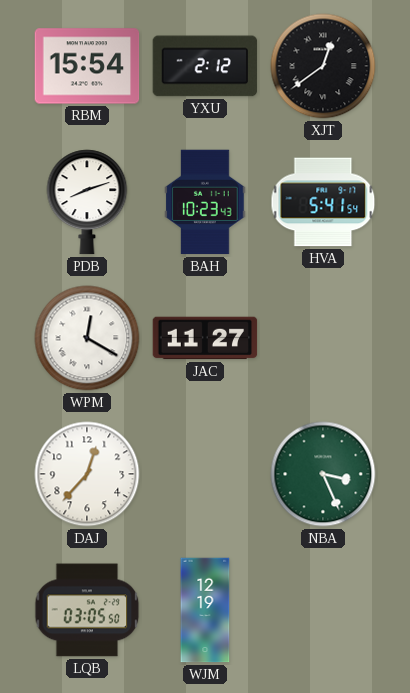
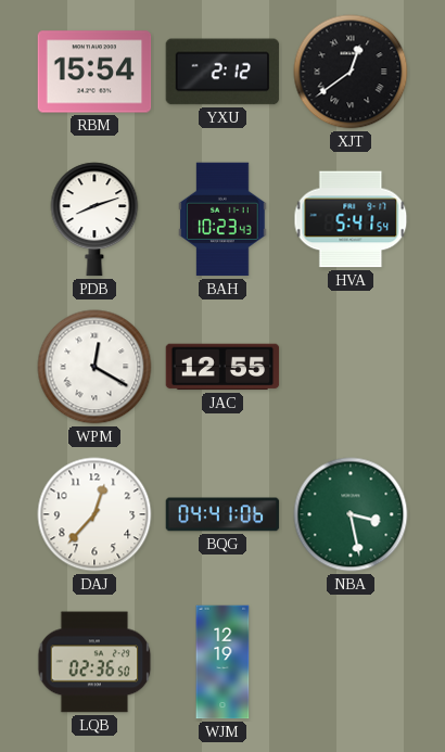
JAC: 11:27 -> 12:55
BQG: none -> 04:41
NBA: 3:26 -> 3:28
LQB: 03:05 -> 02:36
